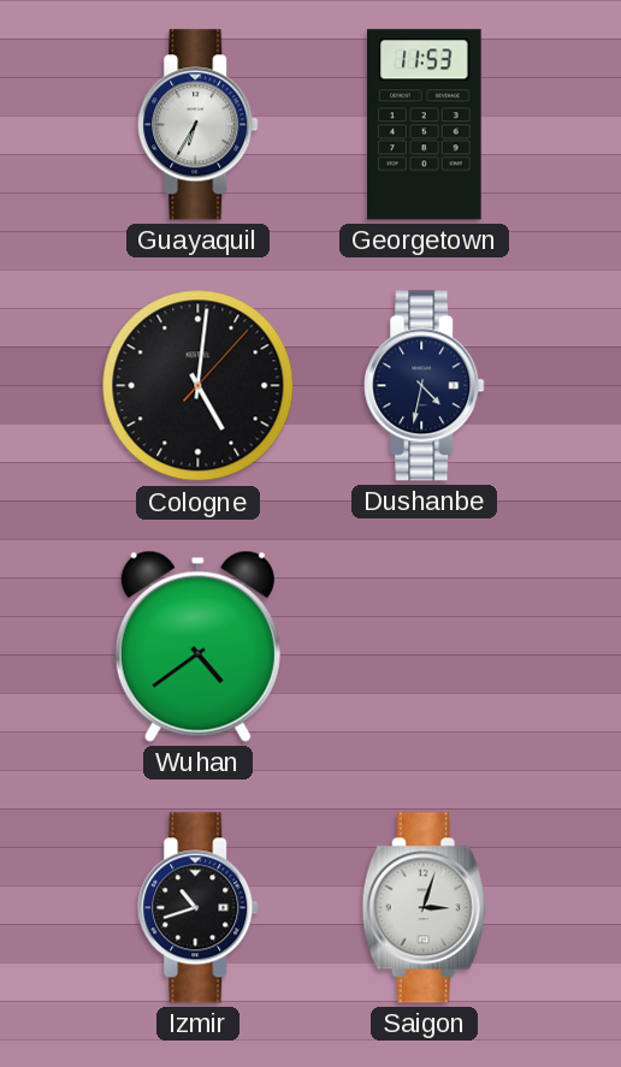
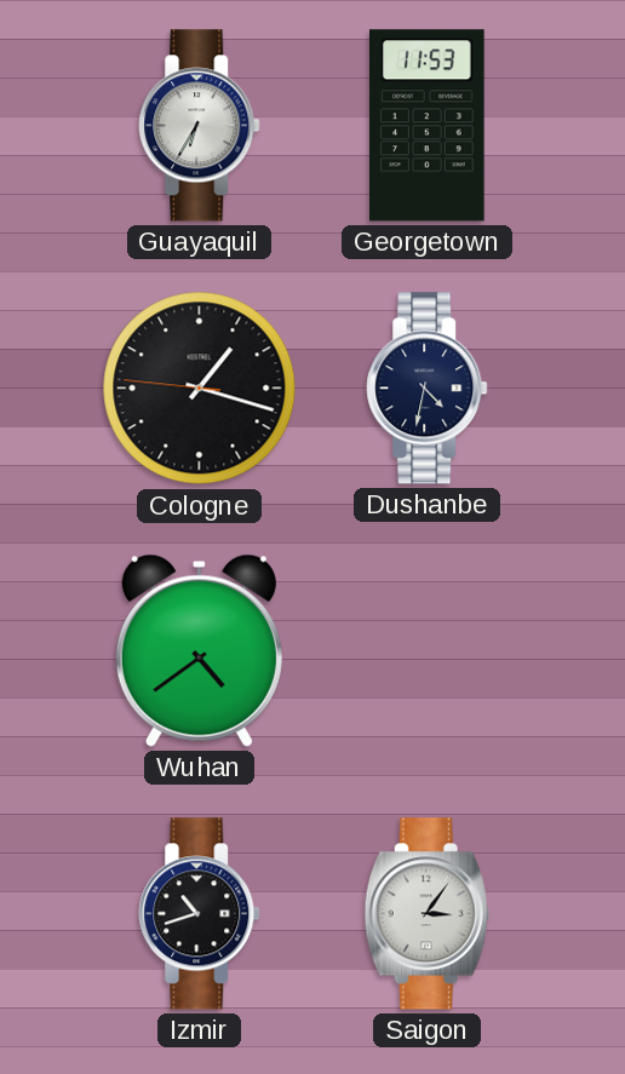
Cologne: 5:01 -> 1:17
Saigon: 3:03 -> 3:06
